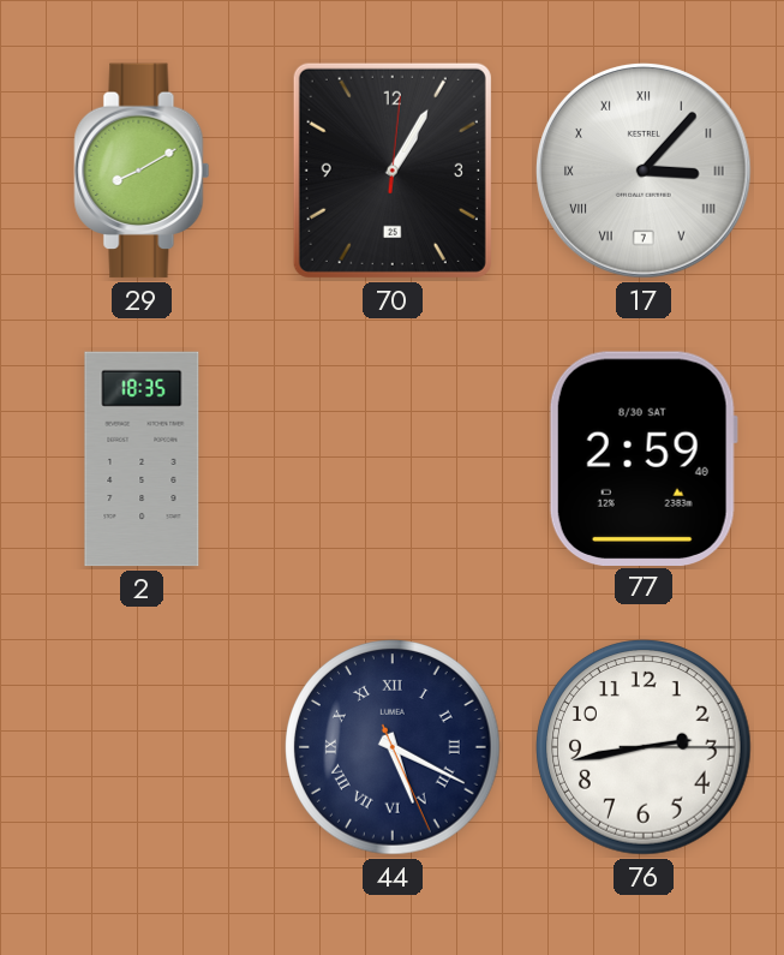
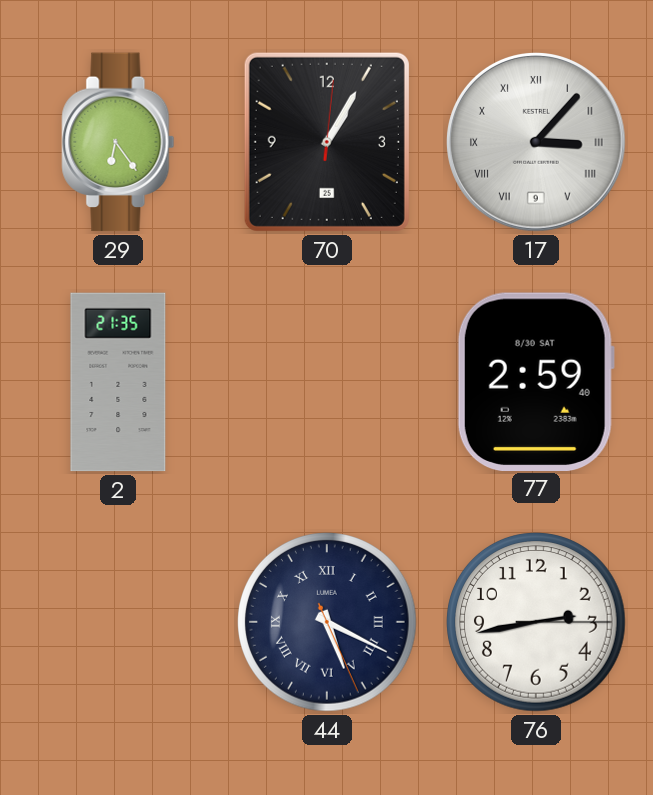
29: 8:10 -> 6:24
17 date: 7 -> 9
2: 18:35 -> 21:35
